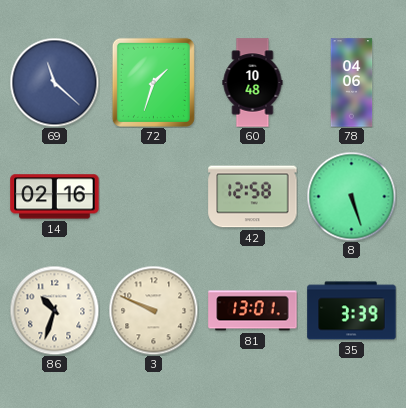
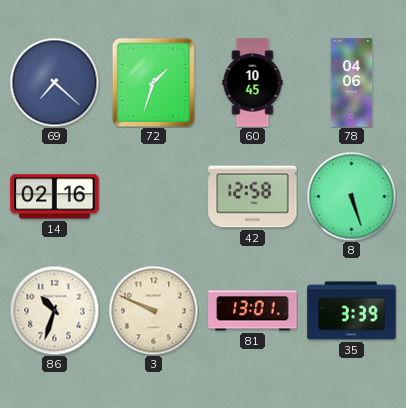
69: 11:22 -> 7:22
60: 10:48 -> 10:45
